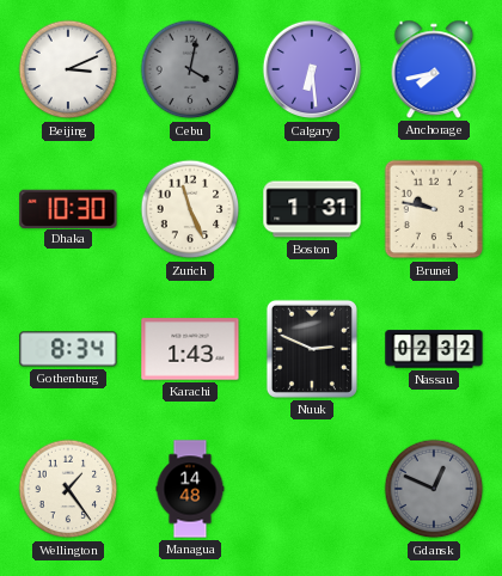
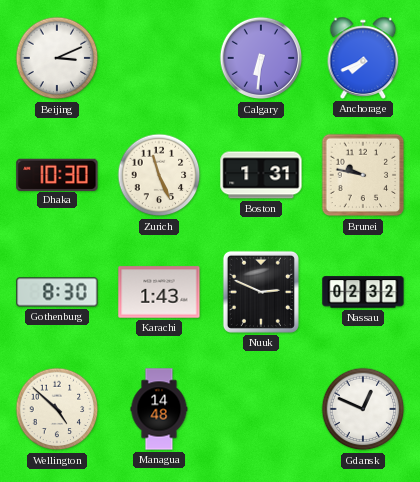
Cebu: 4:02 -> none
Calgary: 6:29 -> 6:31
Anchorage: 7:43 -> 7:41
Gothenburg: 8:34 -> 8:30
Wellington: 1:24 -> 4:52
Gdansk dial: grey -> white
